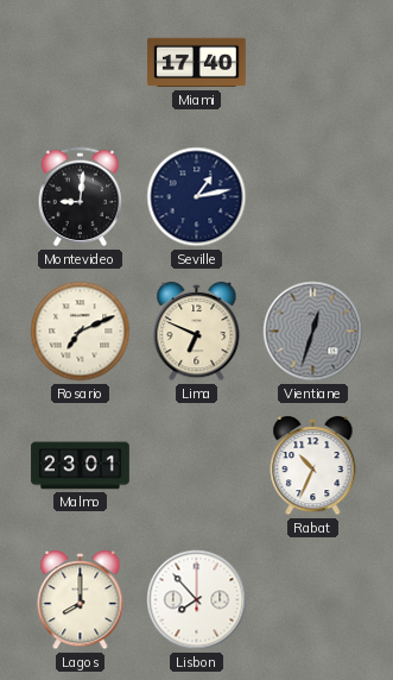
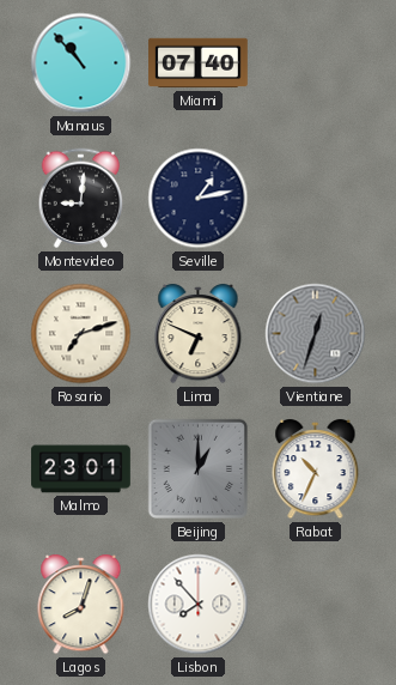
Manaus: none -> 10:53
Miami: 17:40 -> 07:40
Rosario: 7:11 -> 7:12
Beijing: none -> 1:00
Lagos: 8:00 -> 8:03
